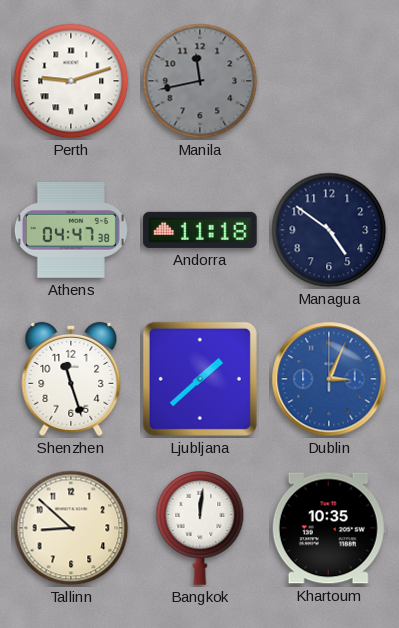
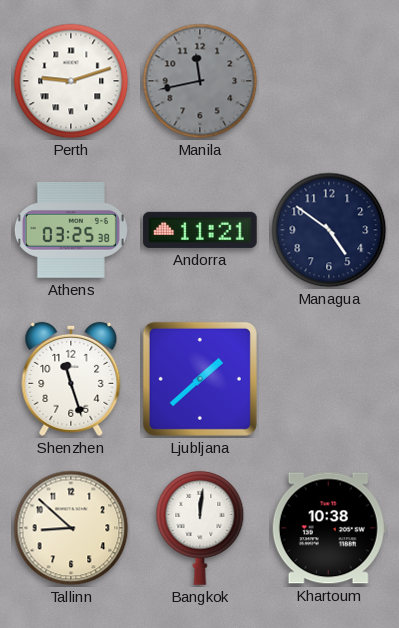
Athens: 04:47 -> 03:25
Andorra: 11:18 -> 11:21
Dublin: 3:04 -> none
Khartoum: 10:35 -> 10:38
